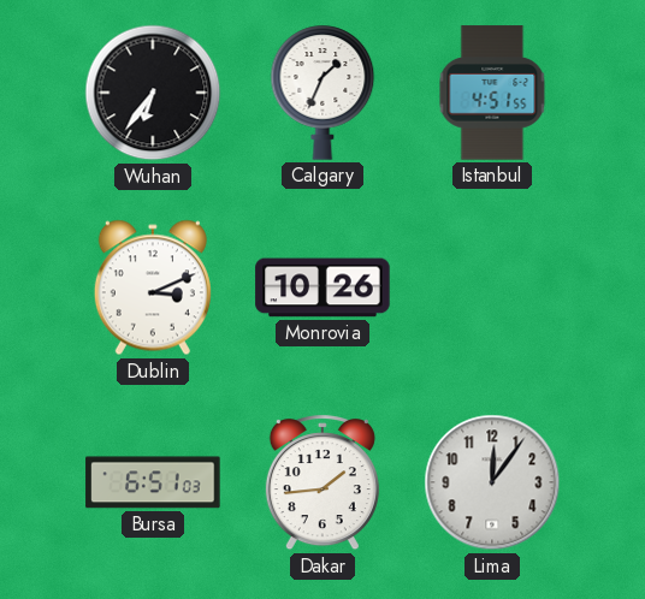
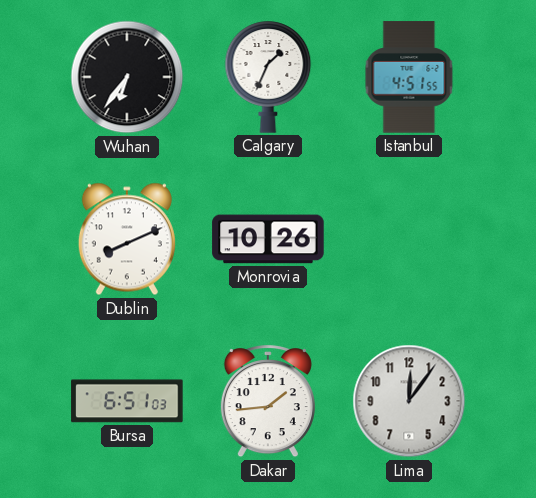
Dublin: 3:11 -> 8:11
